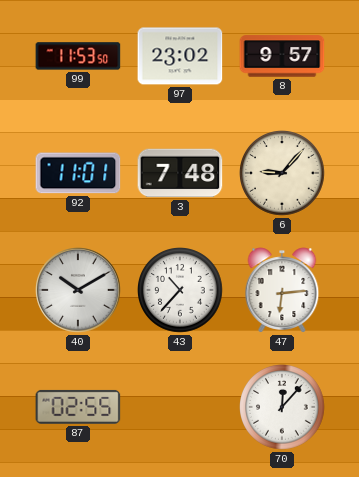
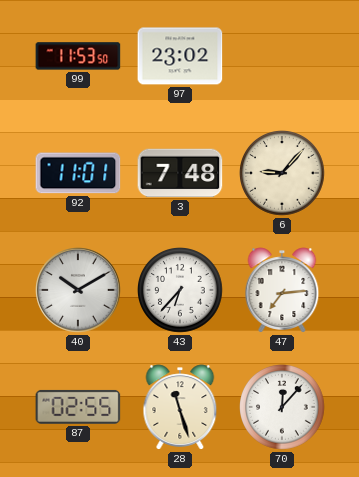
8: 9:57 -> none
43: 10:37 -> 6:37
47: 6:14 -> 7:14
28: none -> 11:27
